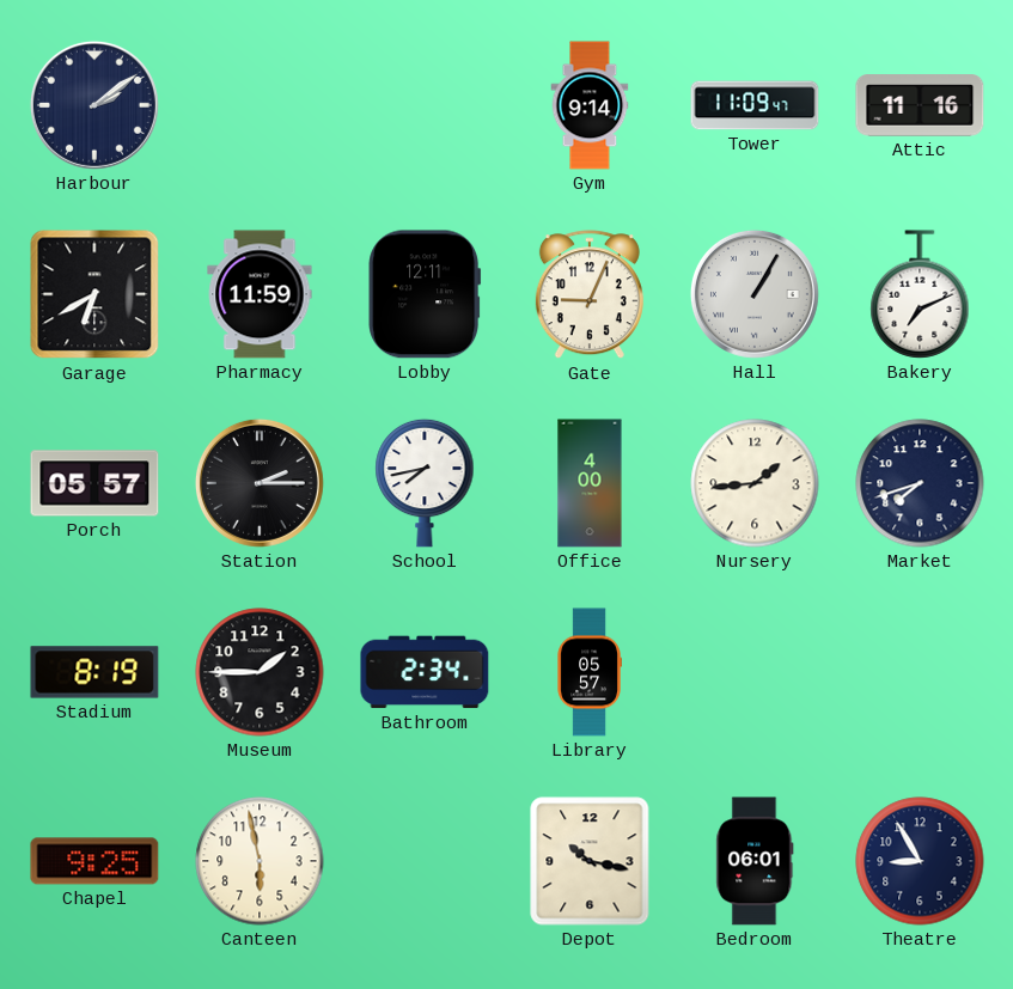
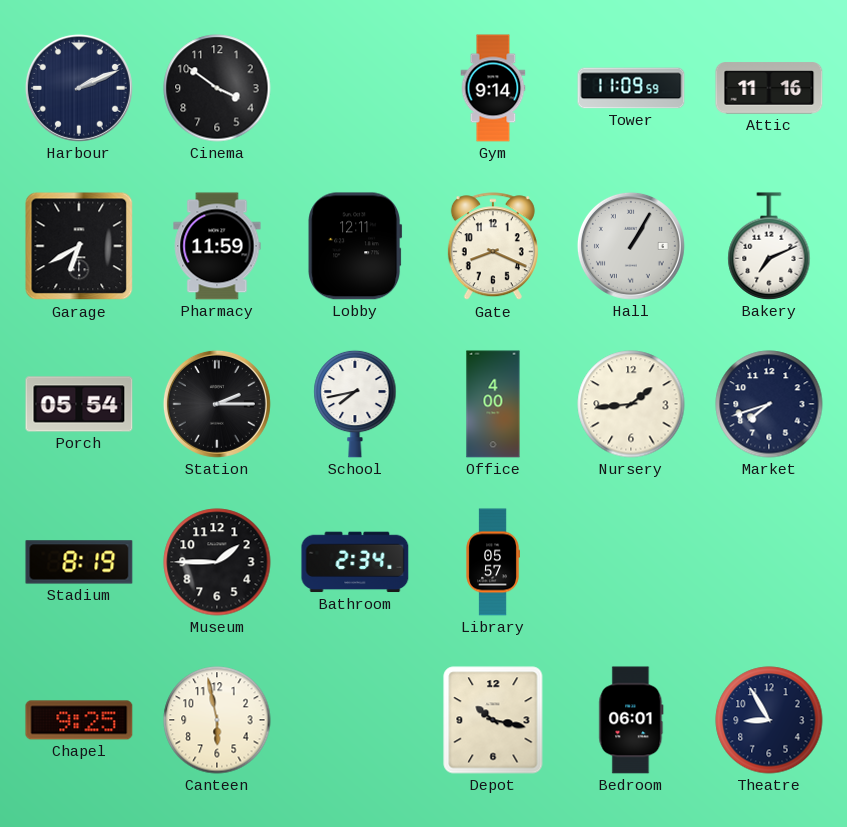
Harbour: 2:09 -> 2:11
Cinema: none -> 3:51
Tower: 11:09:47 -> 11:09:59
Gate: 9:04 -> 8:19
Porch: 05:57 -> 05:54
